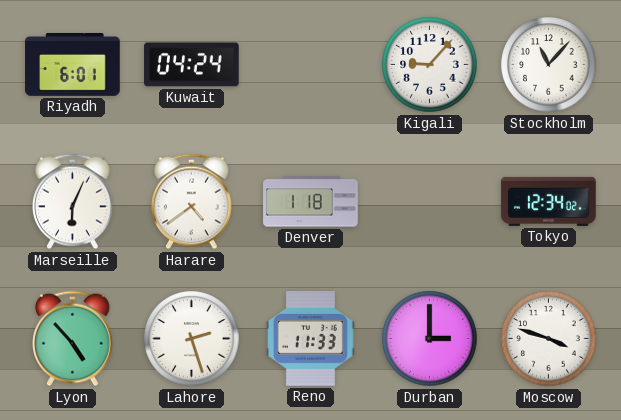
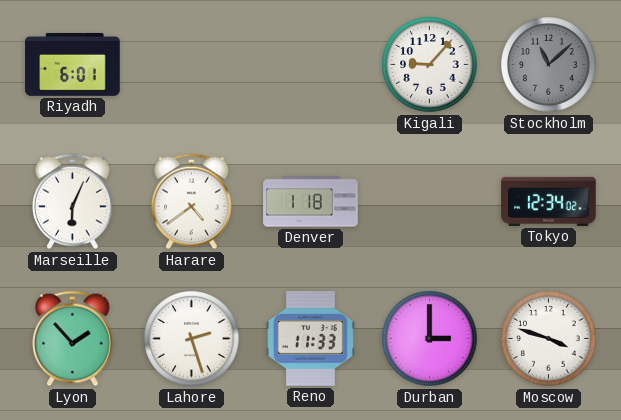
Kuwait: 04:24 -> none
Stockholm: 11:07 -> 11:08
Stockholm dial: white -> grey
Lyon: 4:53 -> 1:53
